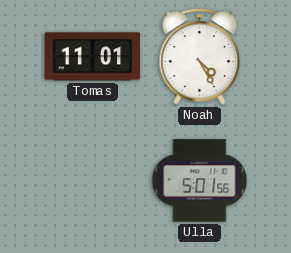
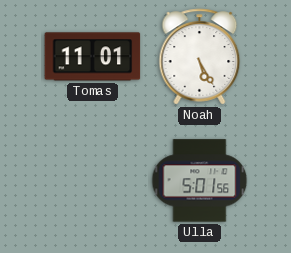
Noah: 4:25 -> 5:25
